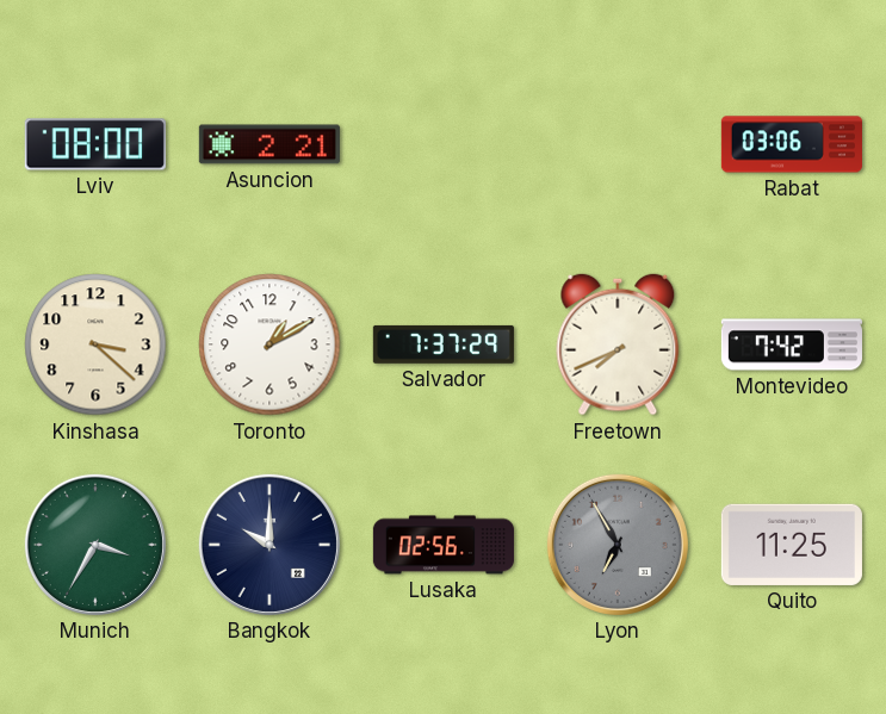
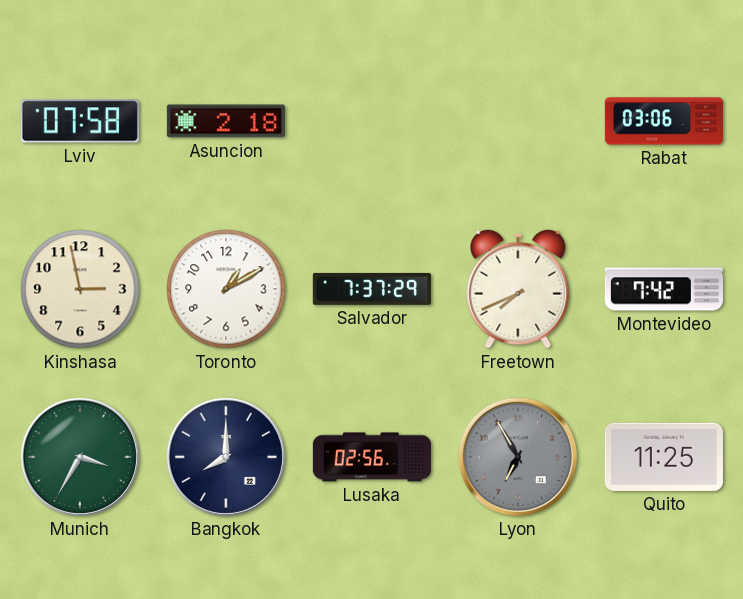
Lviv: 08:00 -> 07:58
Asuncion: 2:21 -> 2:18
Kinshasa: 3:22 -> 2:58
Bangkok: 10:00 -> 8:00
